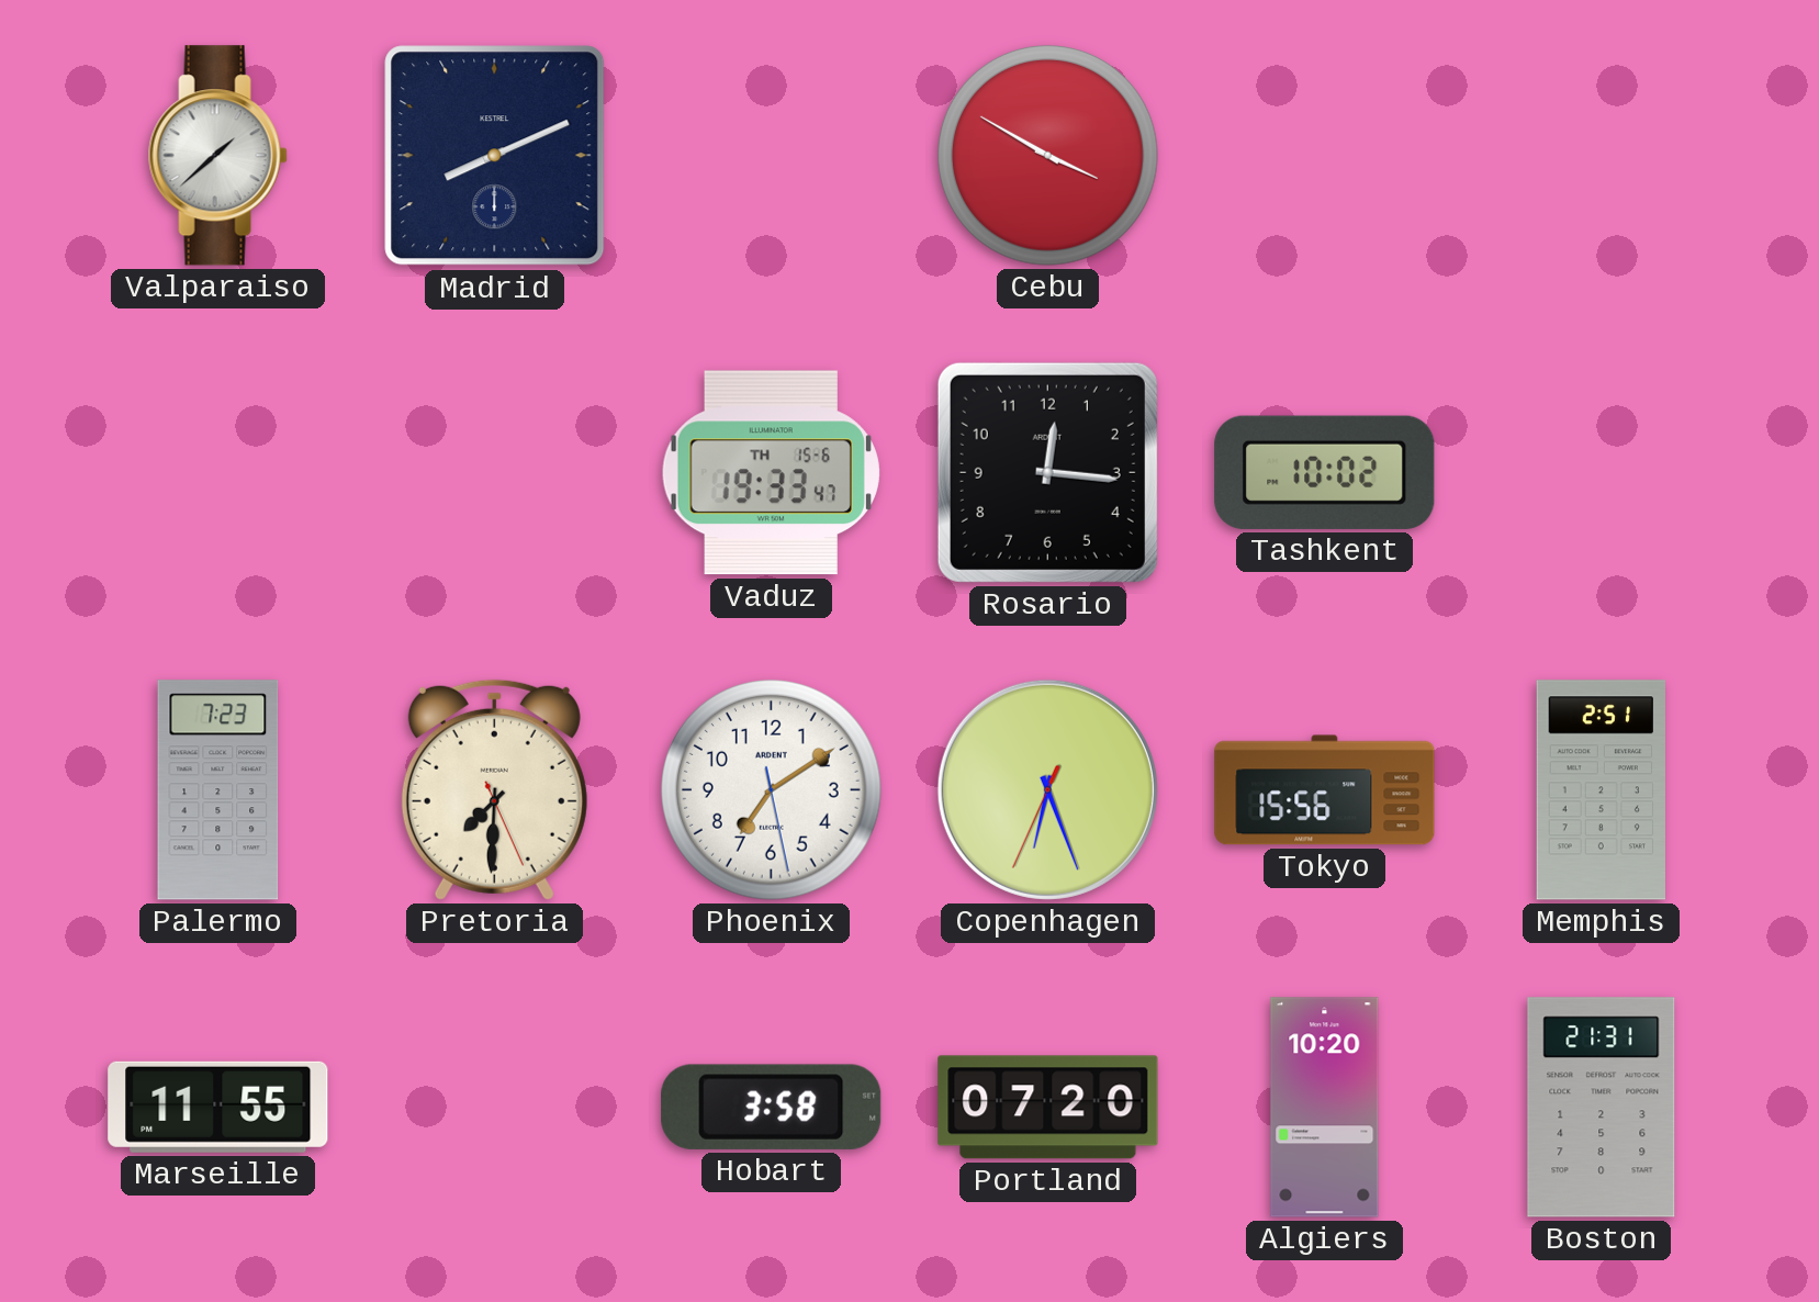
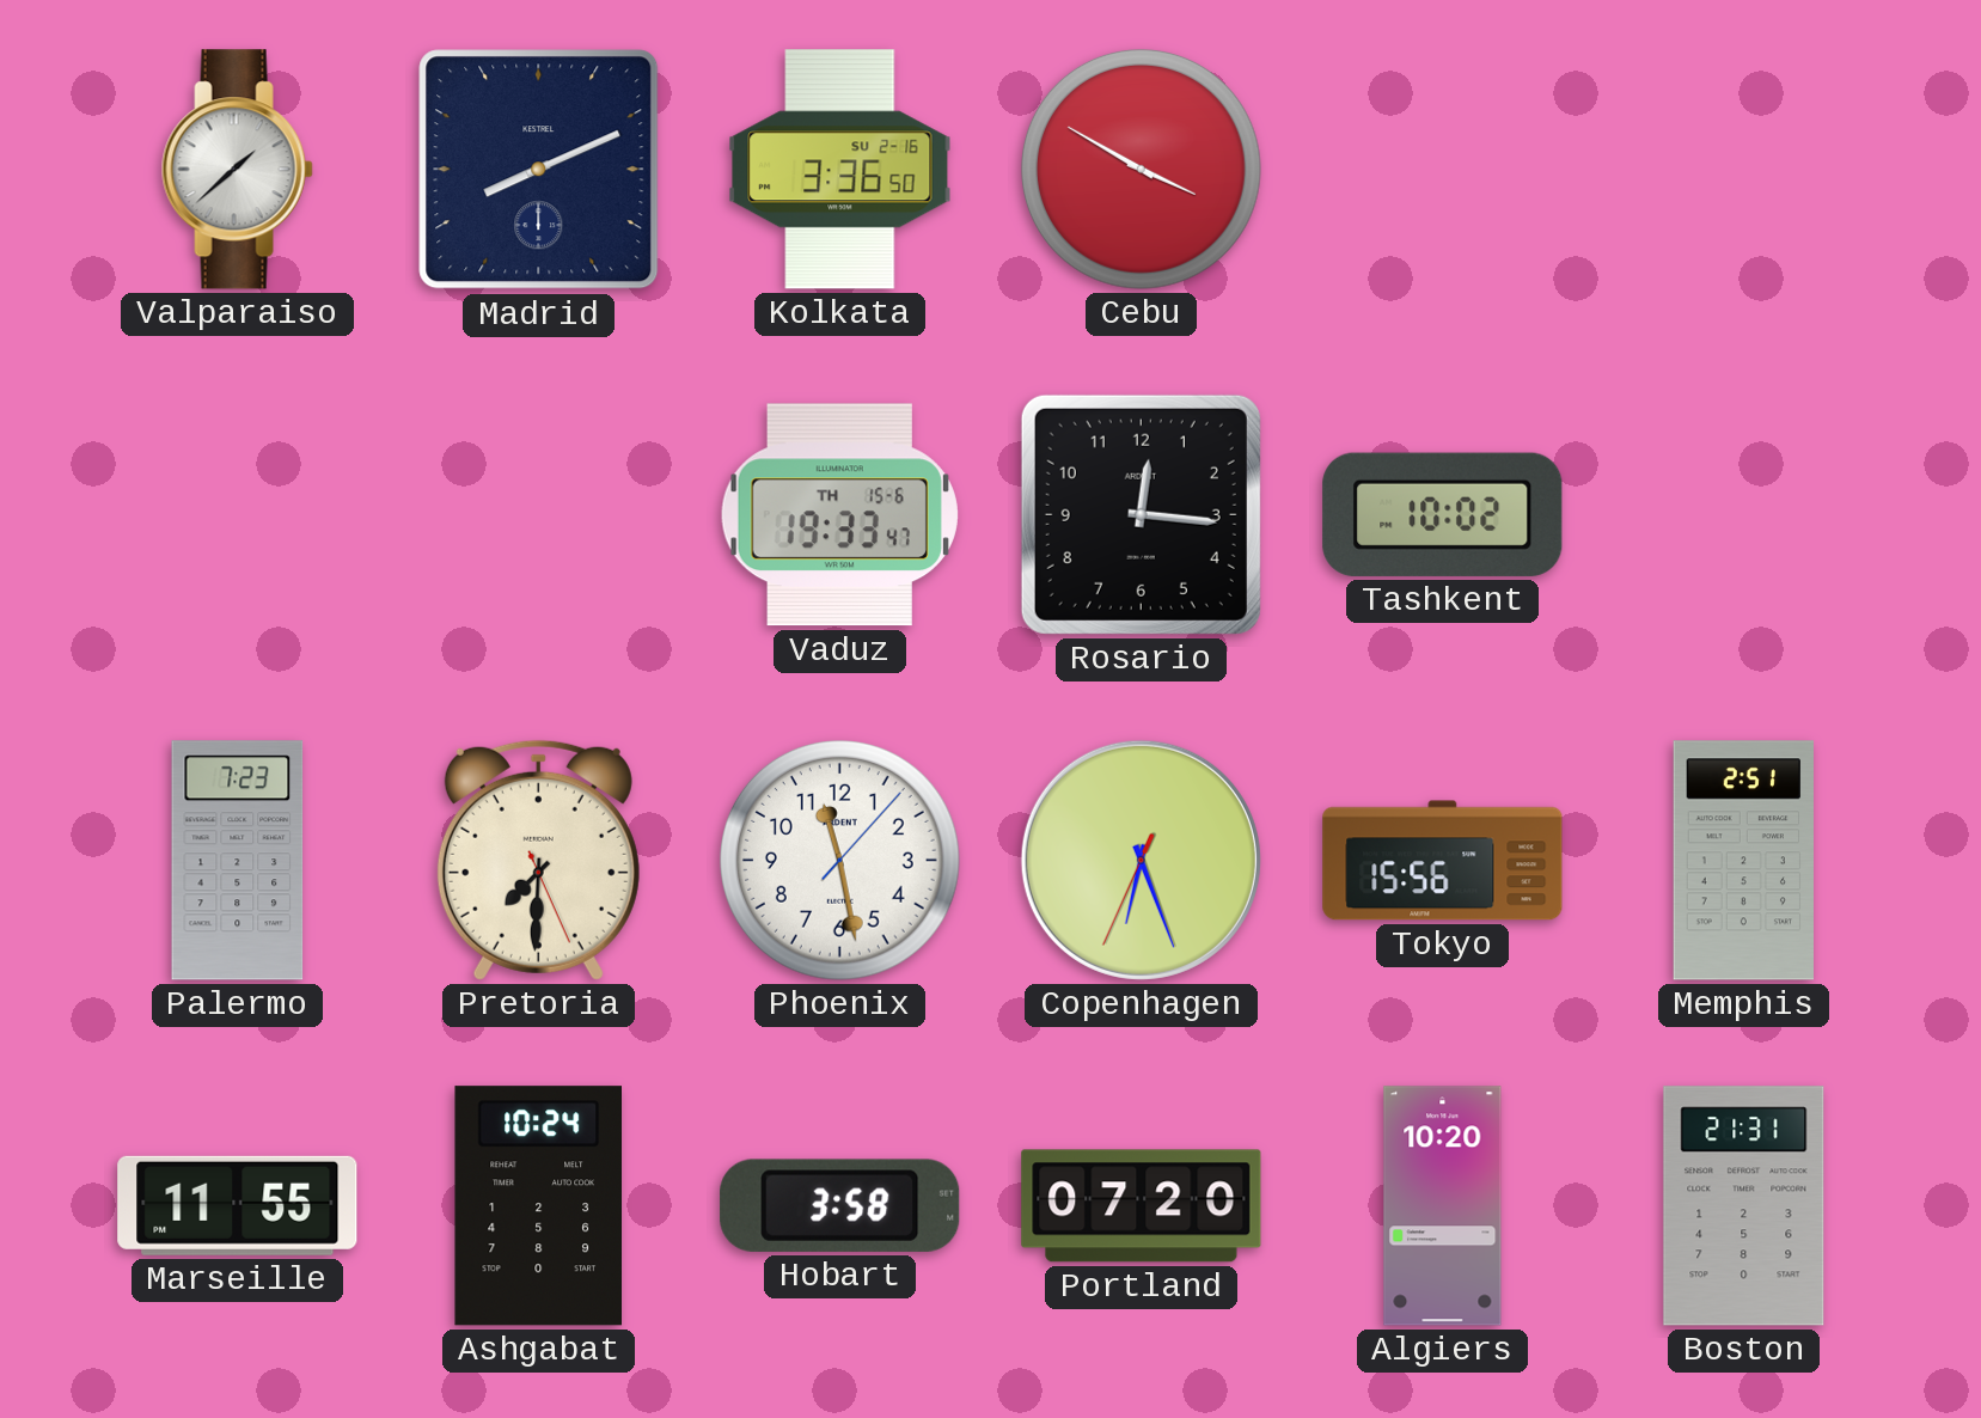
Kolkata: none -> 3:36
Phoenix: 7:09 -> 11:28
Ashgabat: none -> 10:24
